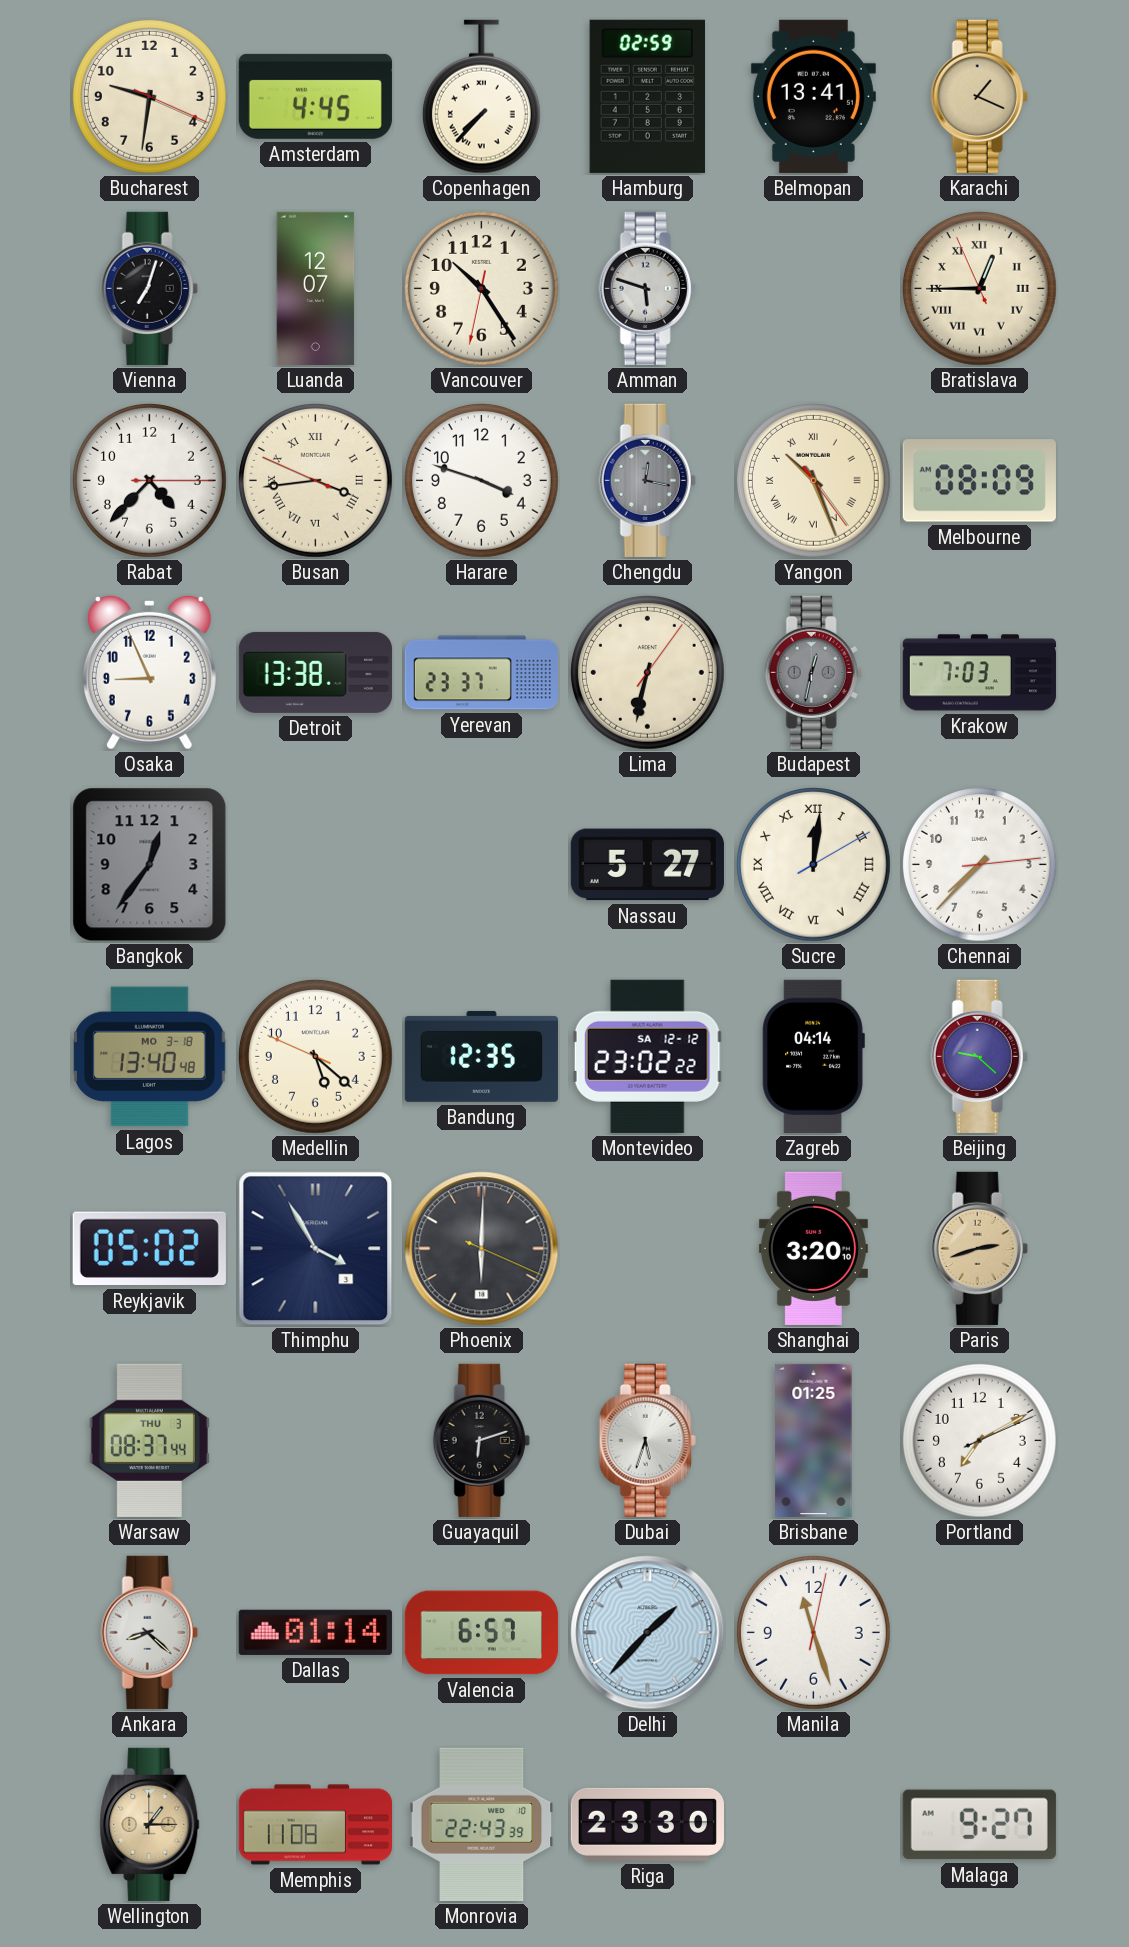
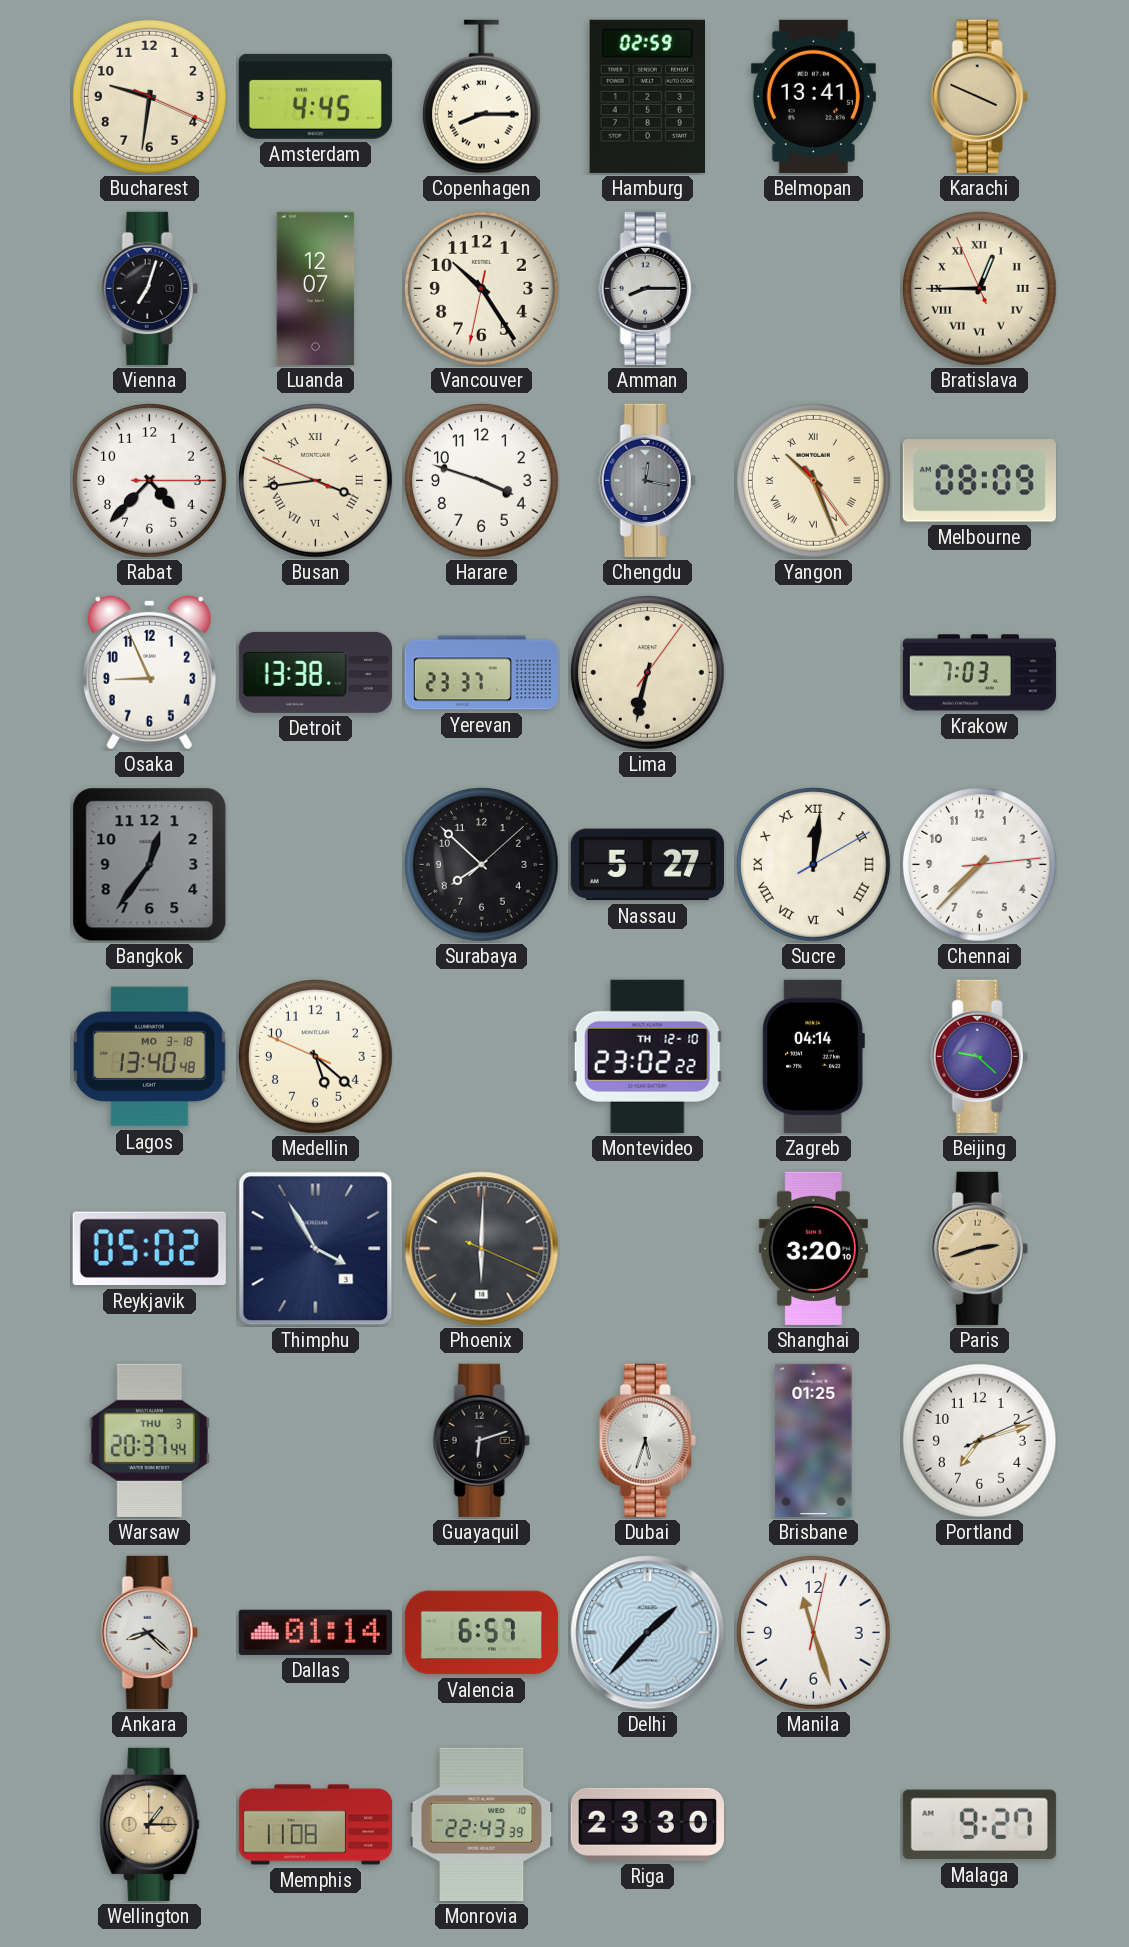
Copenhagen: 7:37 -> 8:15
Karachi: 1:19 -> 3:49
Amman: 5:48 -> 8:15
Budapest: 12:32 -> none
Surabaya: none -> 7:52
Bandung: 12:35 -> none
Montevideo date: SA 12-12 -> TH 12-10
Warsaw: 08:37 -> 20:37
Portland: 7:10 -> 7:12
